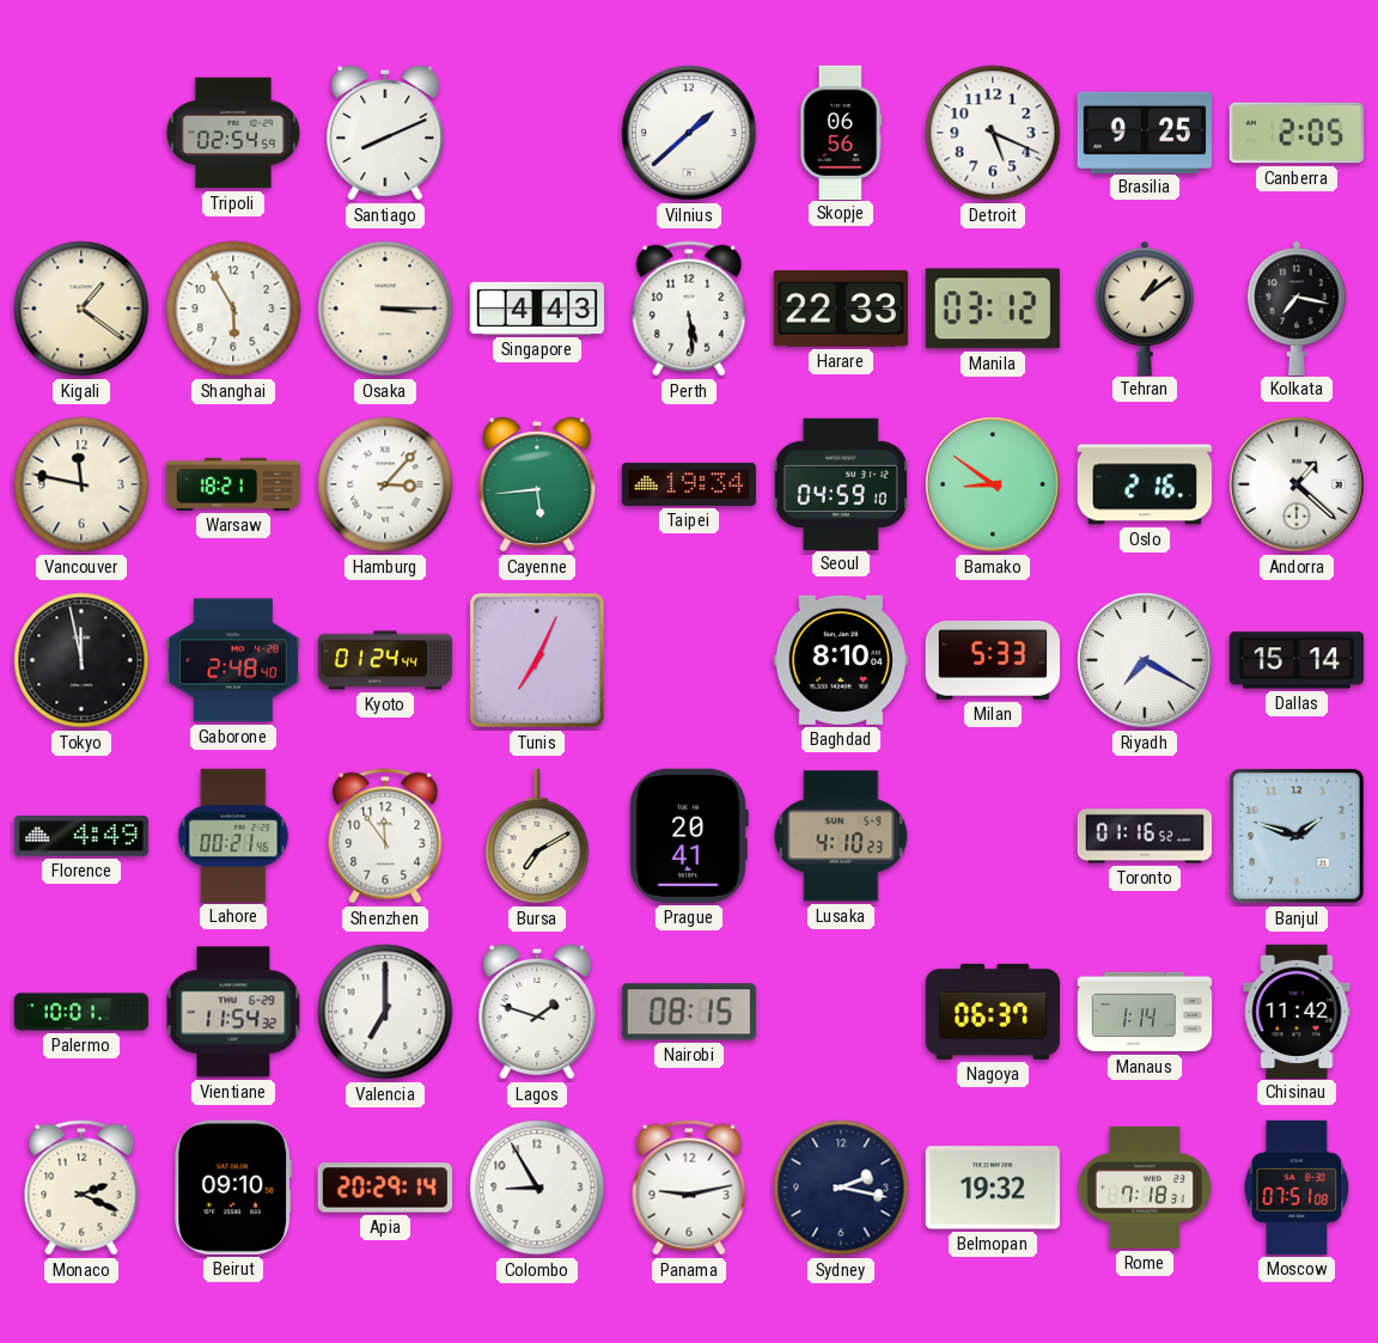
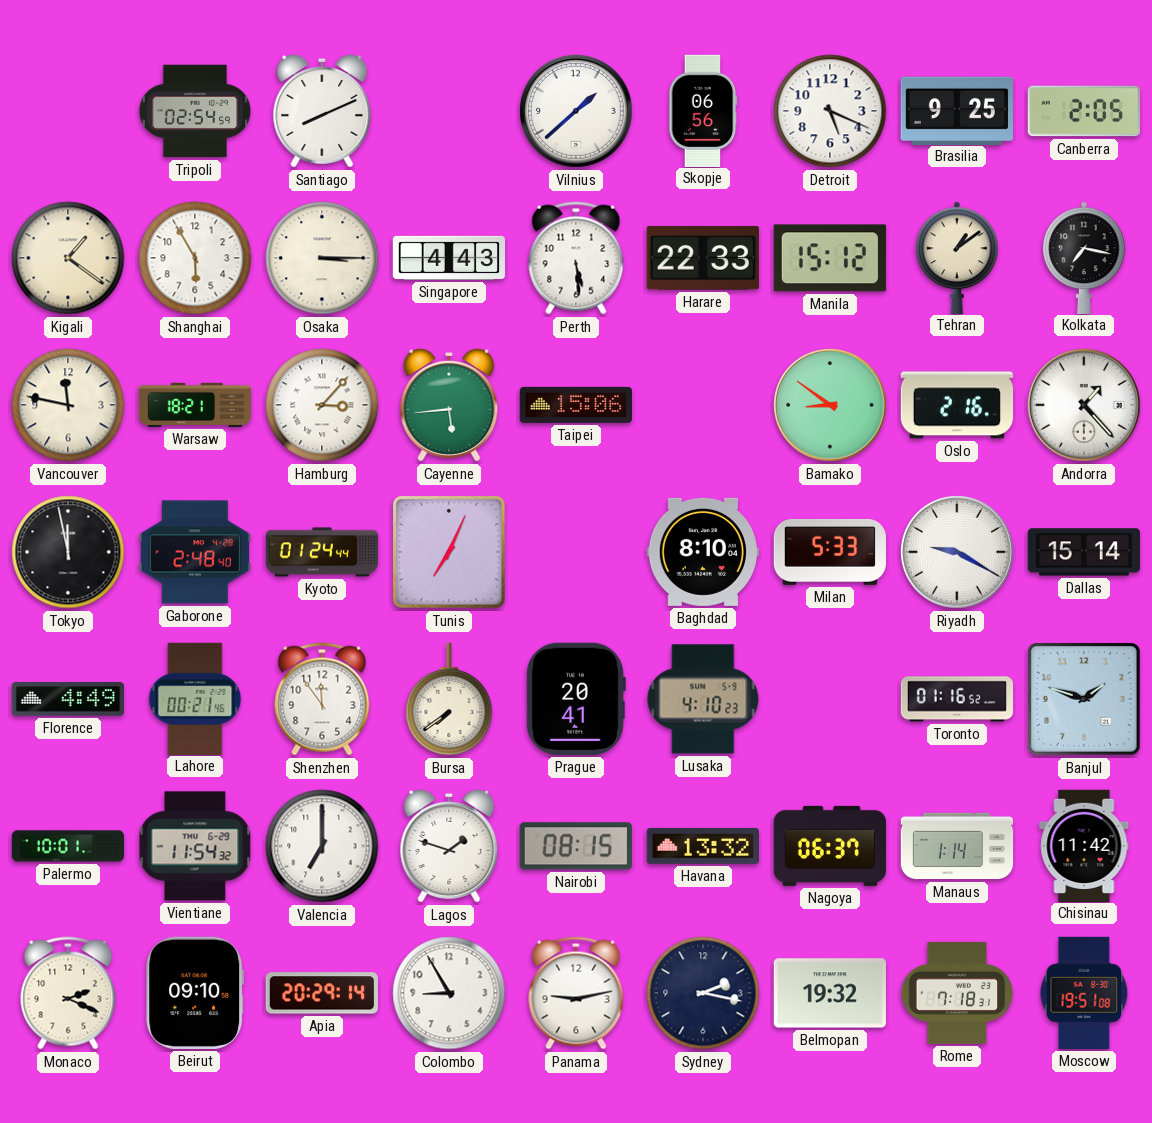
Manila: 03:12 -> 15:12
Taipei: 19:34 -> 15:06
Seoul: 04:59 -> none
Andorra: 1:22 -> 1:23
Riyadh: 7:20 -> 9:20
Bursa: 7:10 -> 7:39
Havana: none -> 13:32
Moscow: 07:51 -> 19:51
